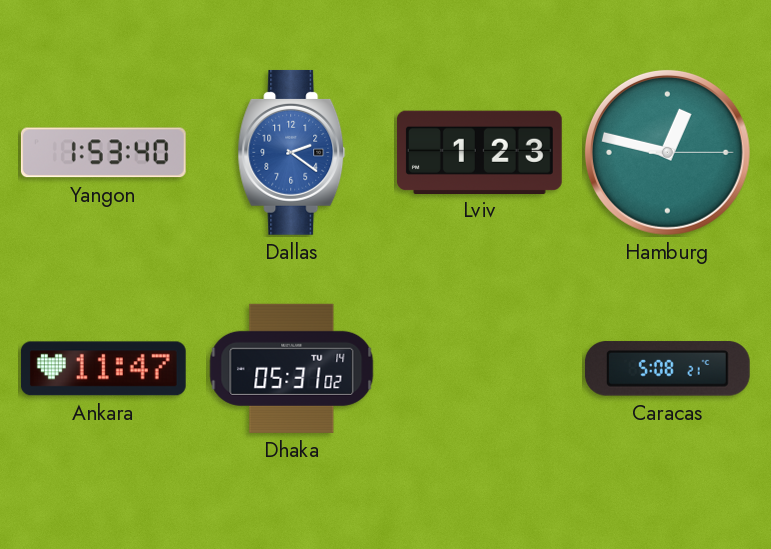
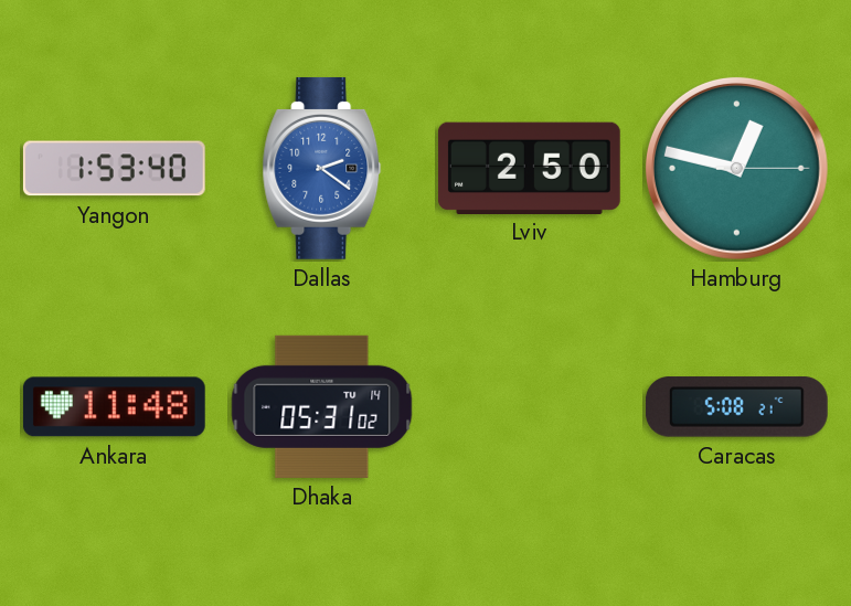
Lviv: 1:23 -> 2:50
Ankara: 11:47 -> 11:48
